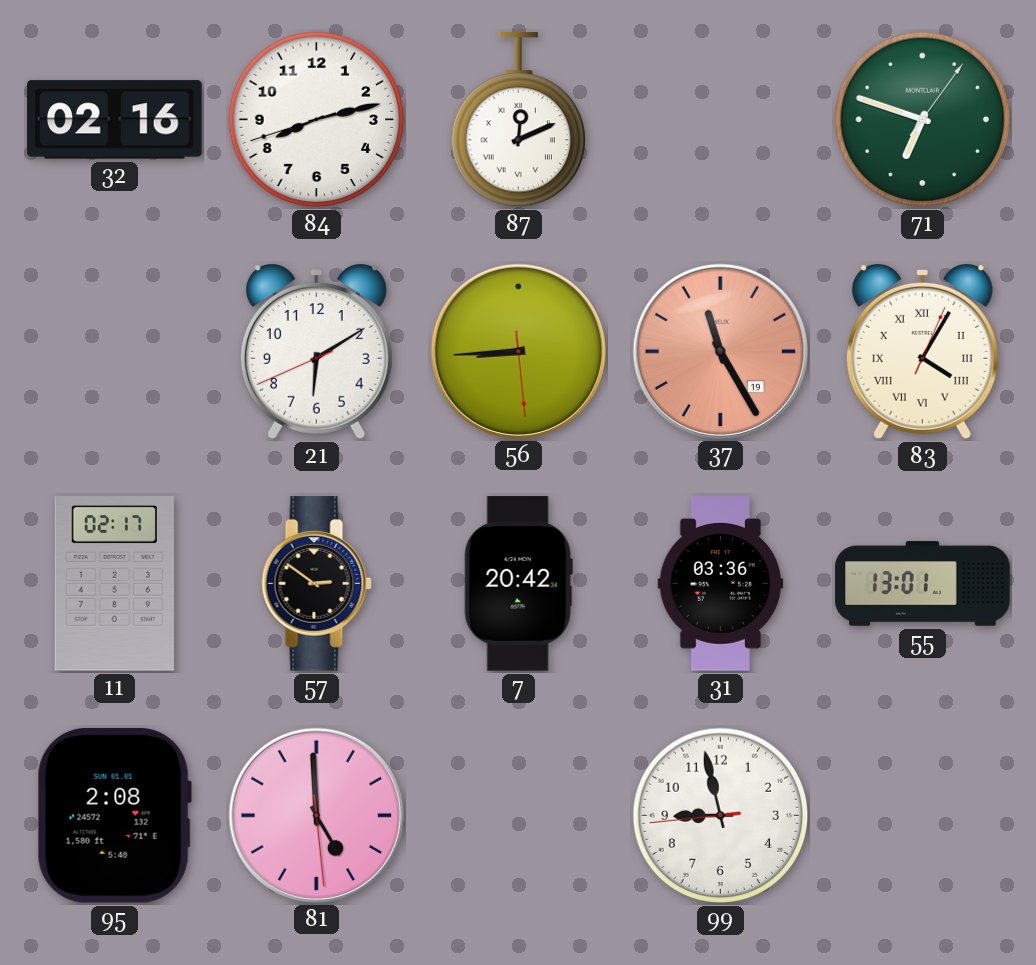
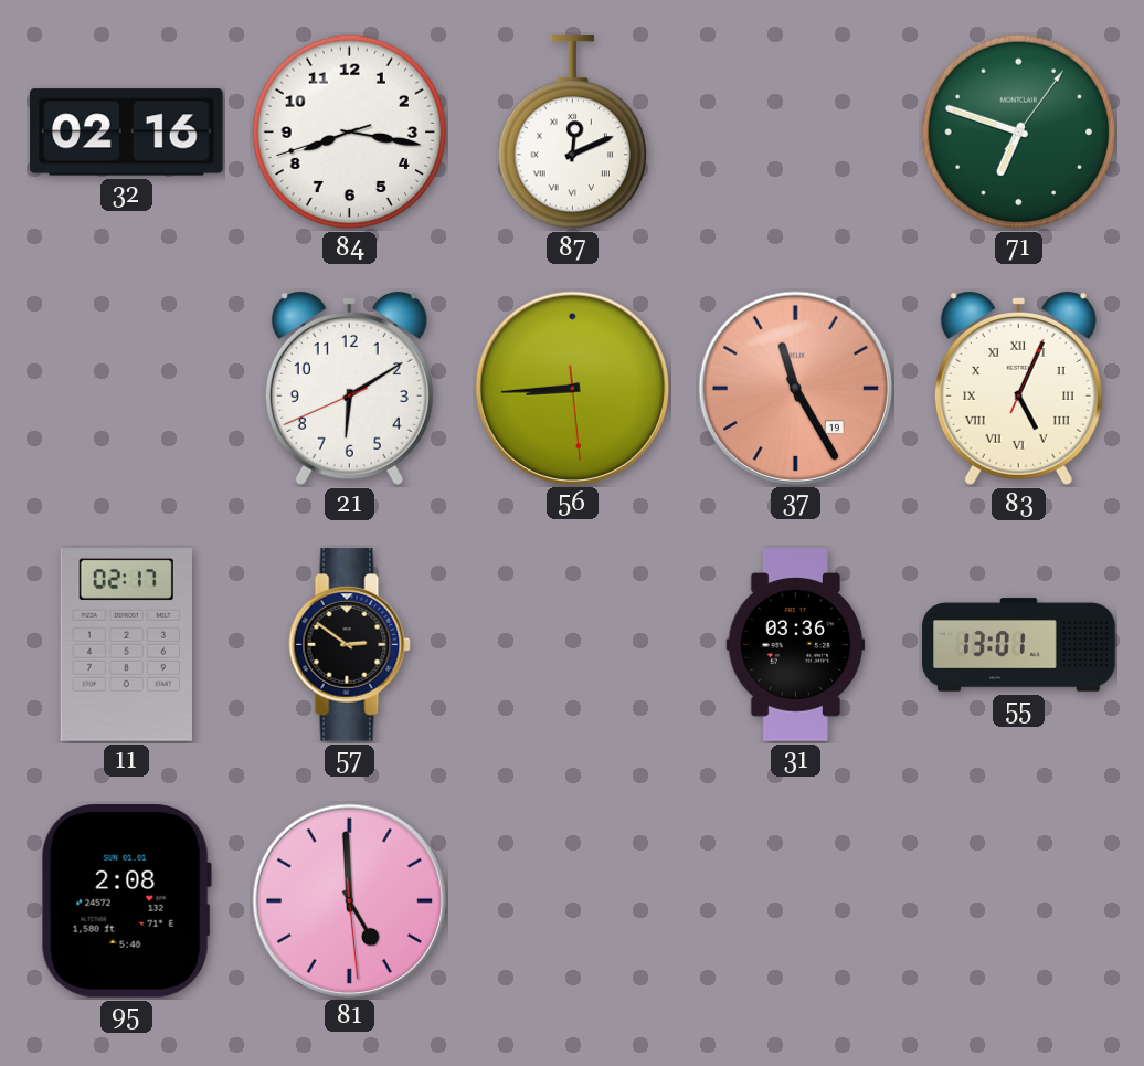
84: 8:12 -> 8:16
83: 4:05 -> 5:04
7: 20:42 -> none
99: 8:57 -> none
